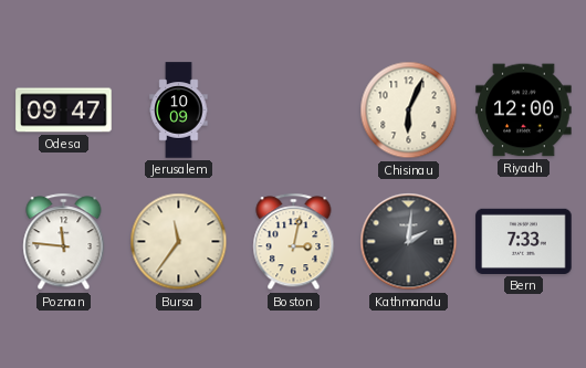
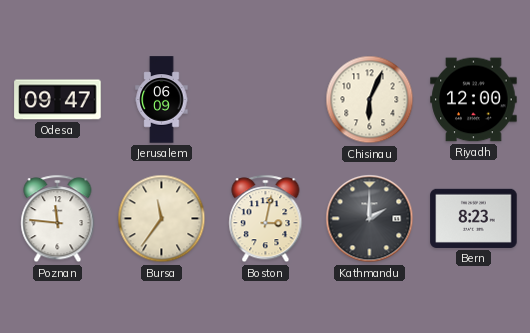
Jerusalem: 10:09 -> 06:09
Kathmandu: 2:01 -> 2:00
Bern: 7:33 -> 8:23
